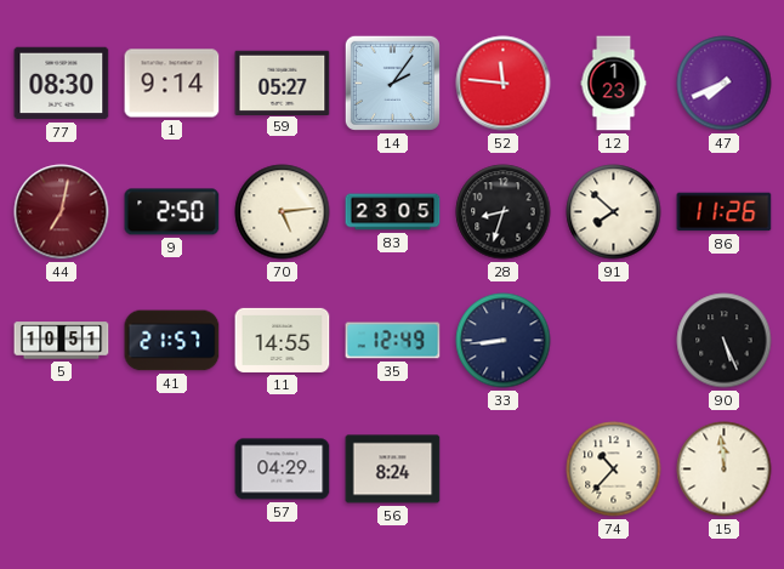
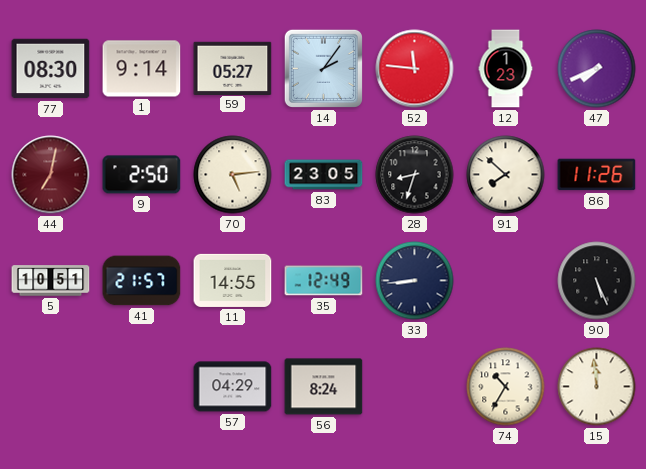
74: 10:37 -> 10:35
